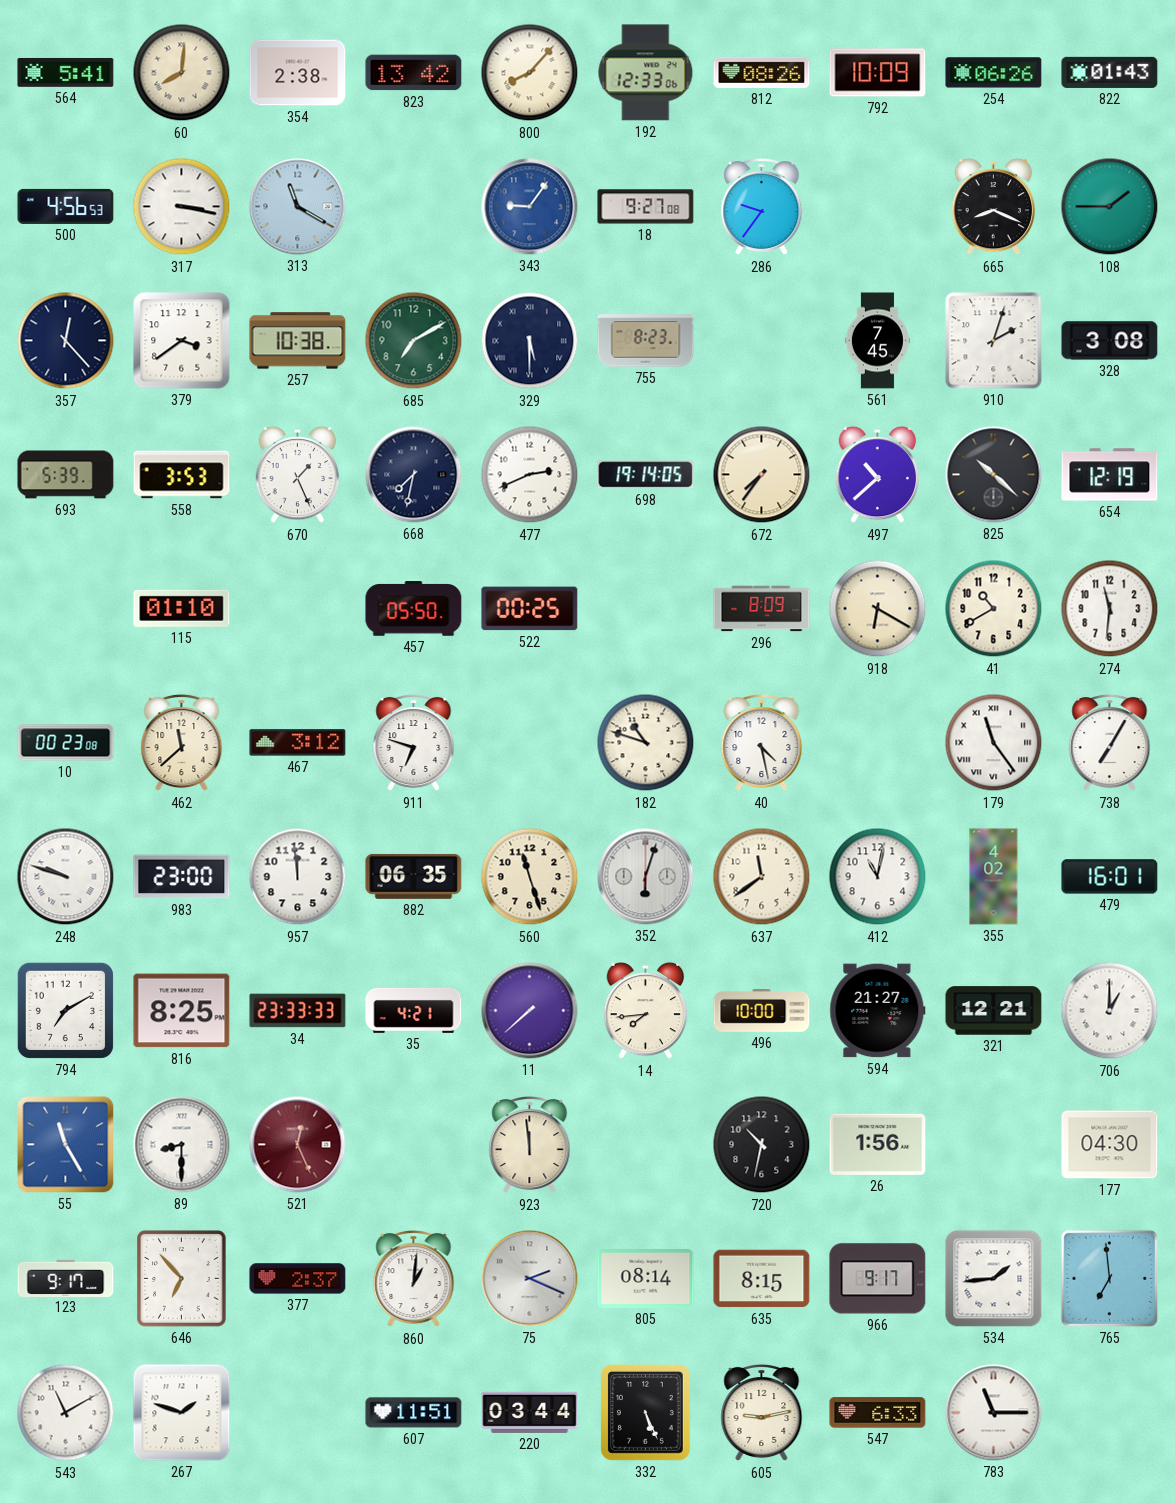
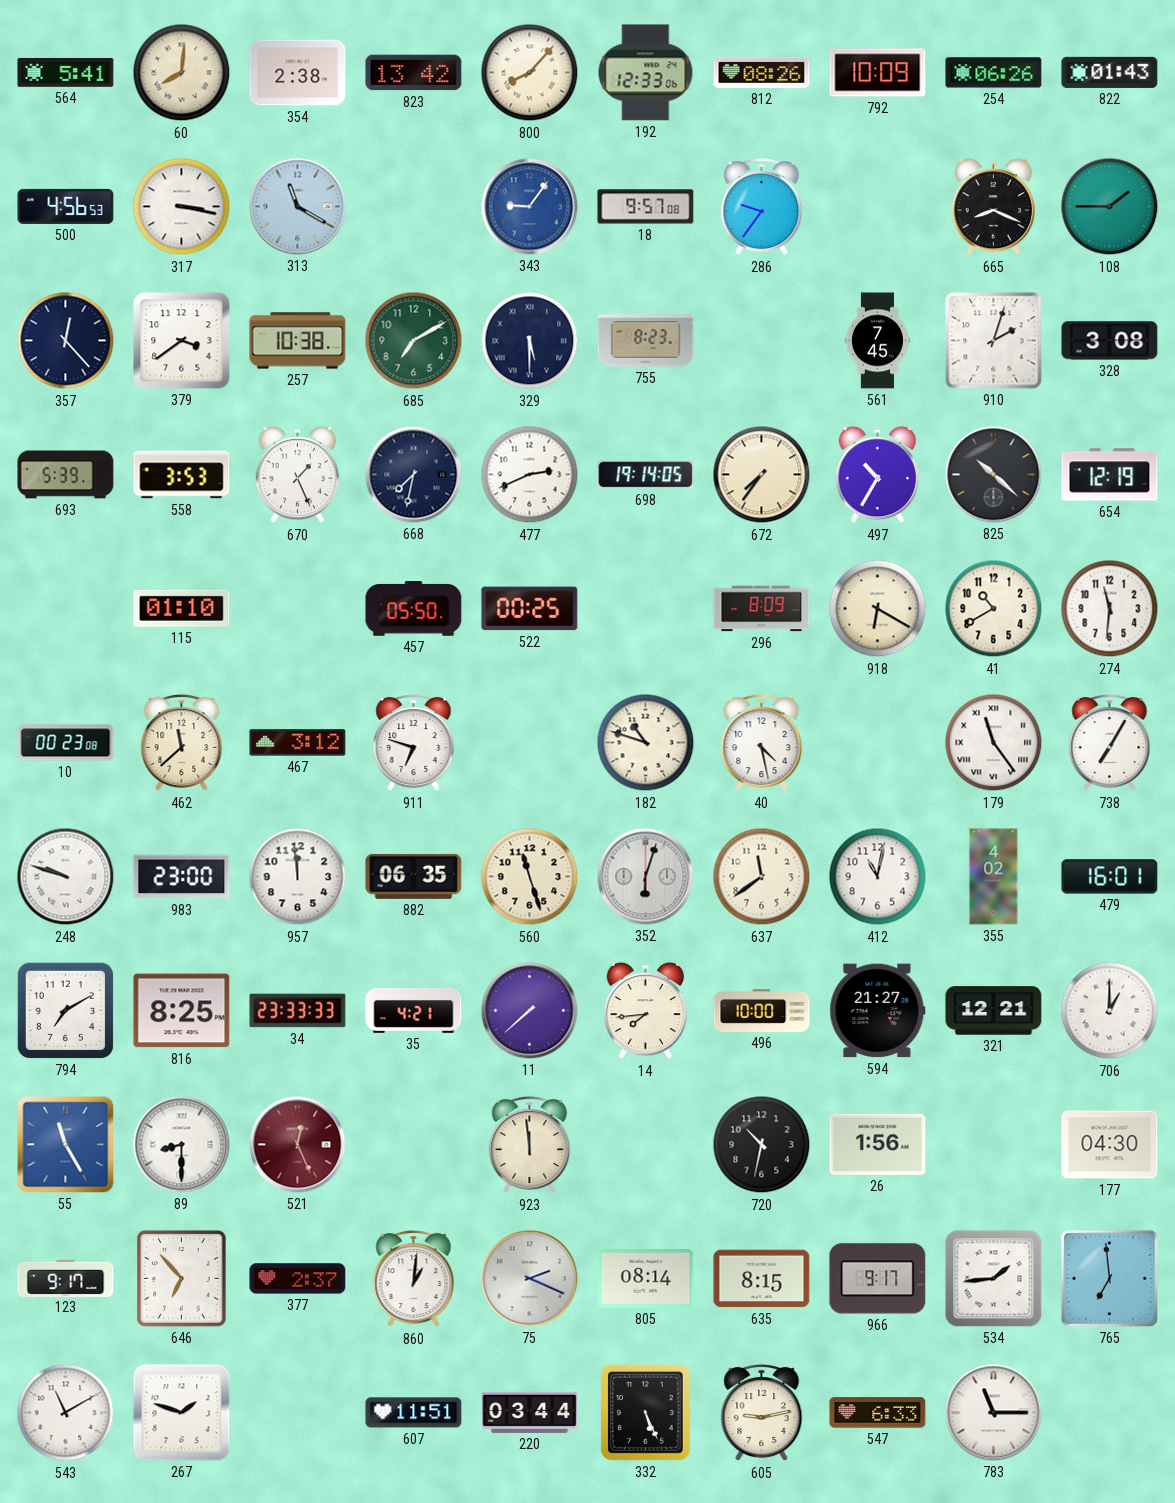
18: 9:27 -> 9:57
497: 10:38 -> 10:35
